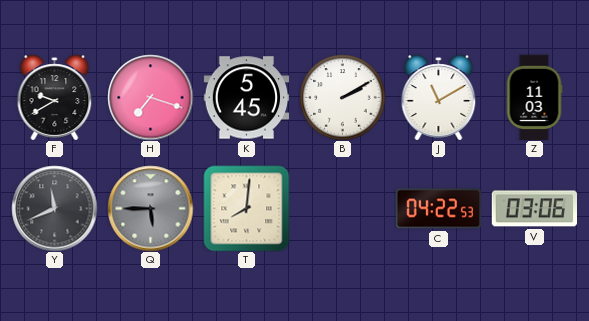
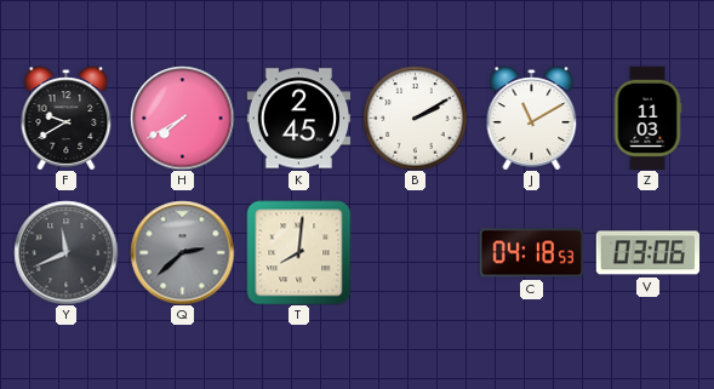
H: 7:18 -> 7:40
K: 5:45 -> 2:45
Q: 5:45 -> 2:38
C: 04:22 -> 04:18
